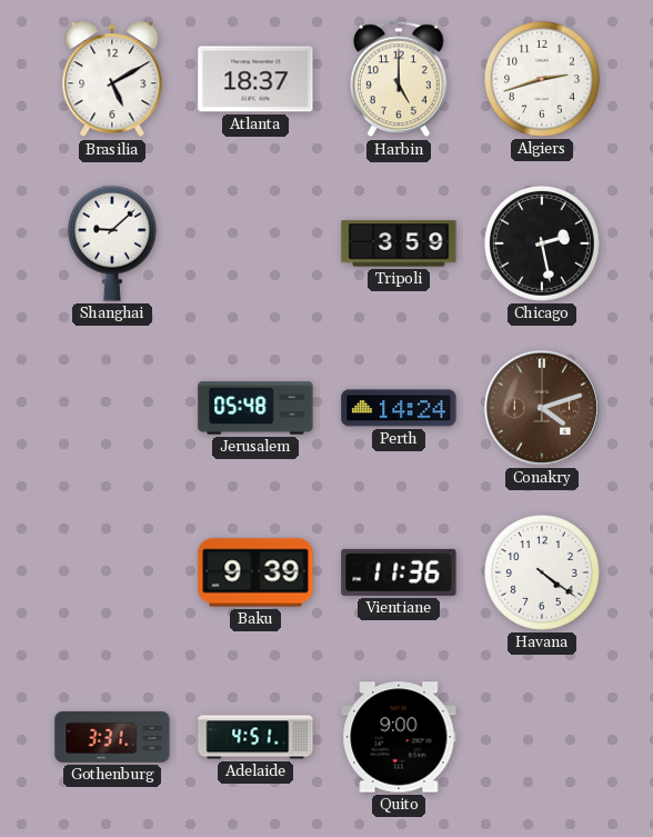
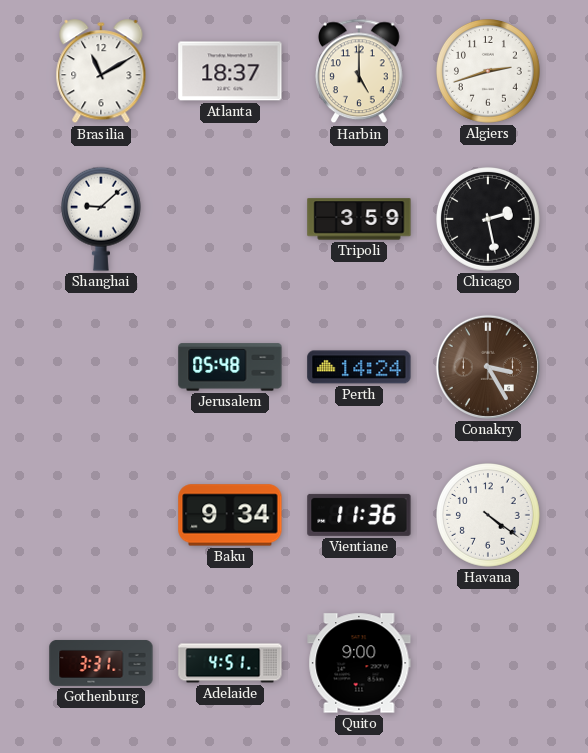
Brasilia: 5:10 -> 11:10
Conakry: 4:12 -> 3:25
Baku: 9:39 -> 9:34
